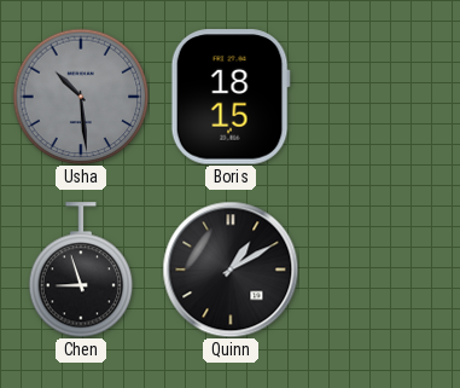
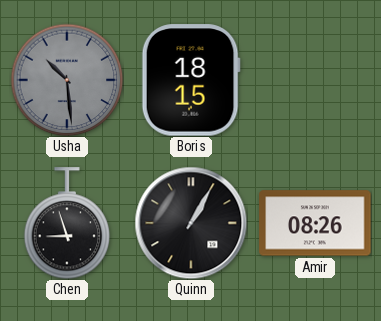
Quinn: 1:10 -> 1:05
Amir: none -> 08:26
